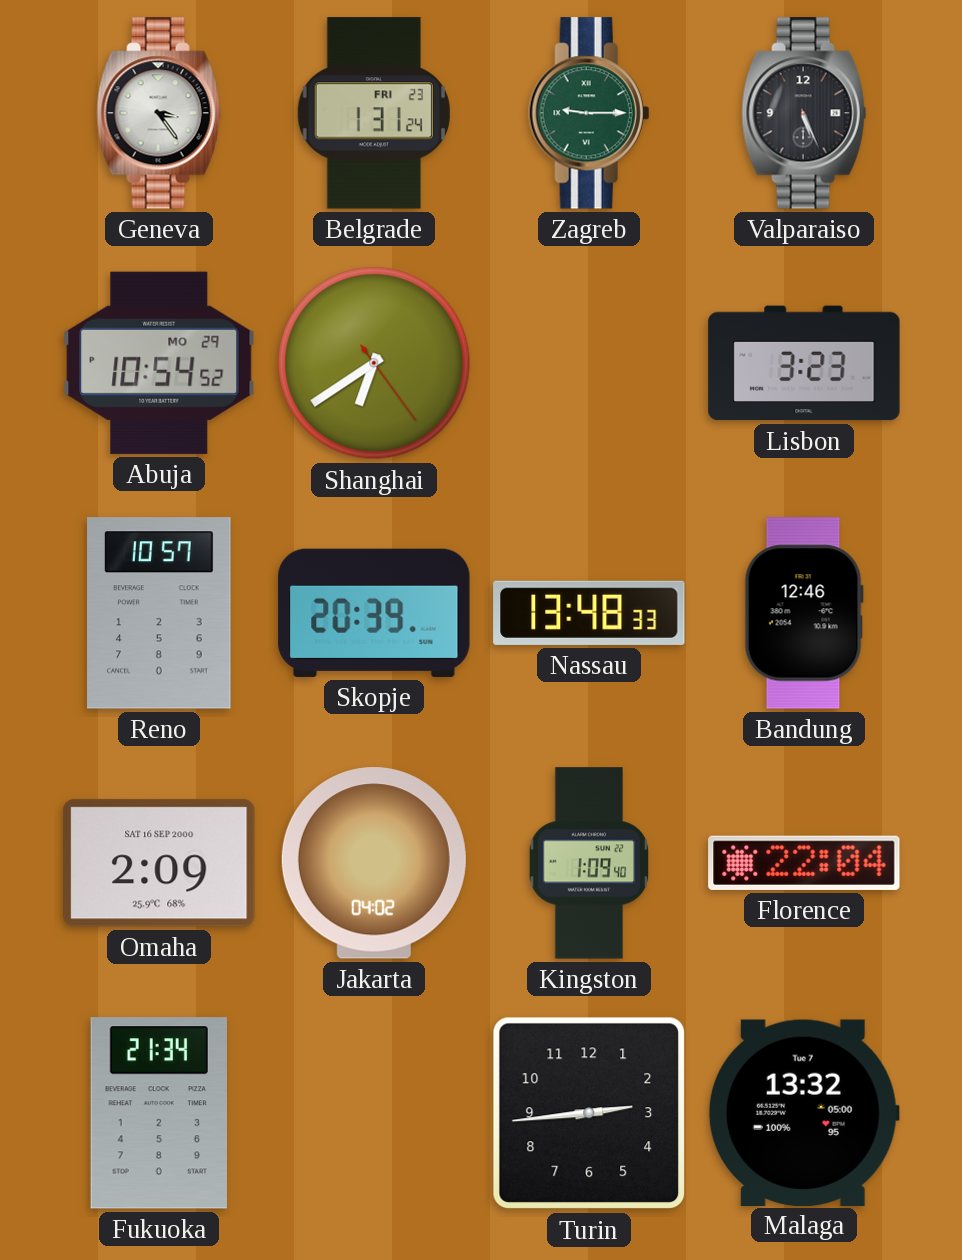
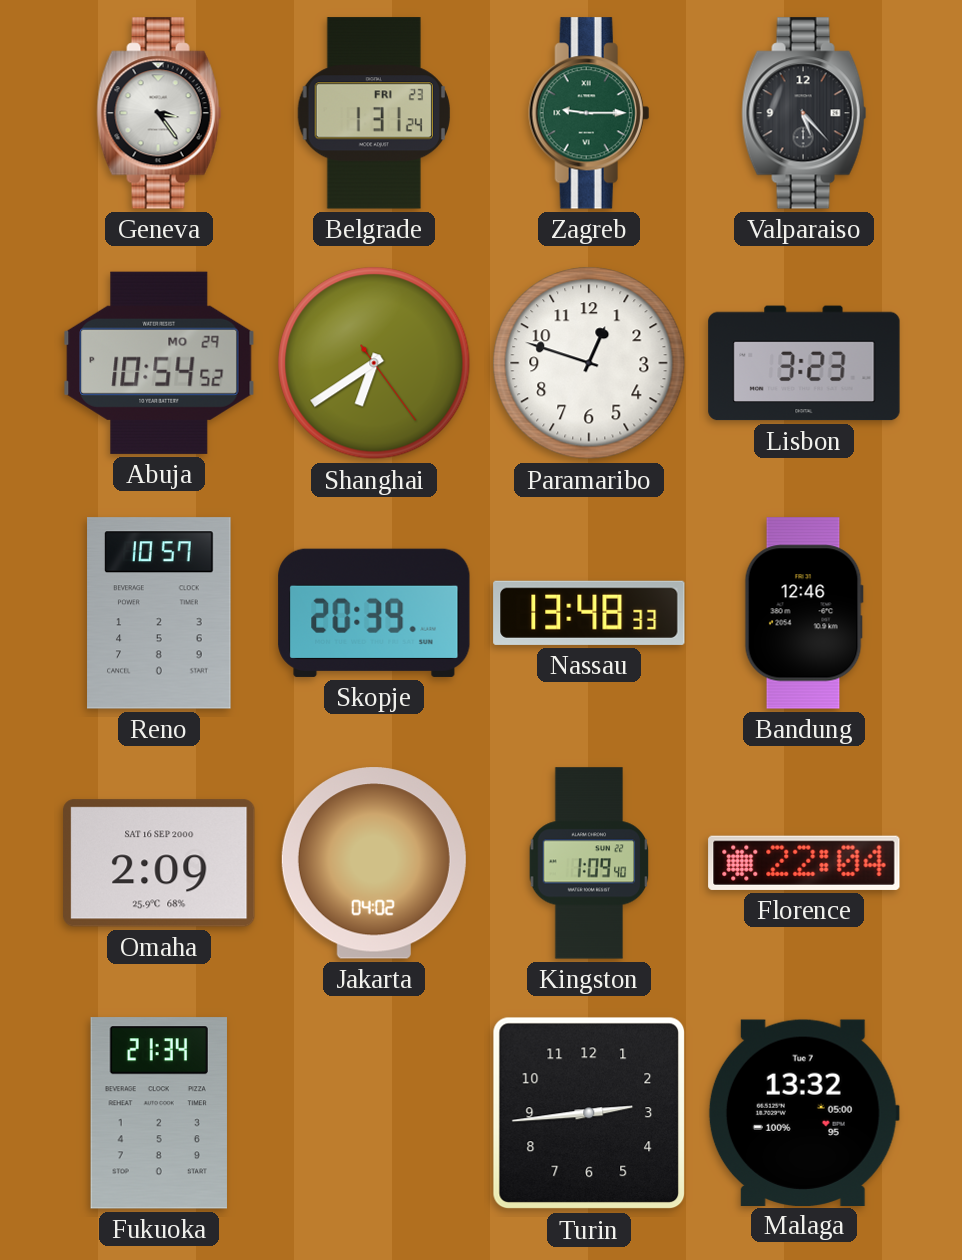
Valparaiso: 5:26 -> 5:23
Paramaribo: none -> 12:48
